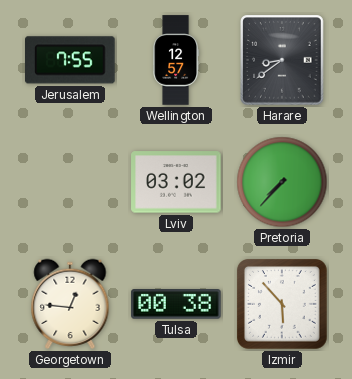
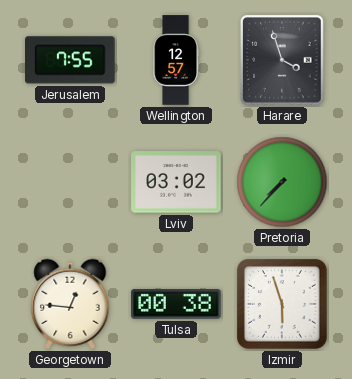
Harare: 8:39 -> 3:57
Izmir: 5:53 -> 5:57
